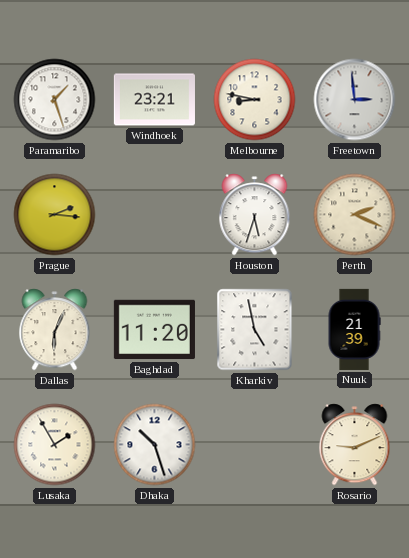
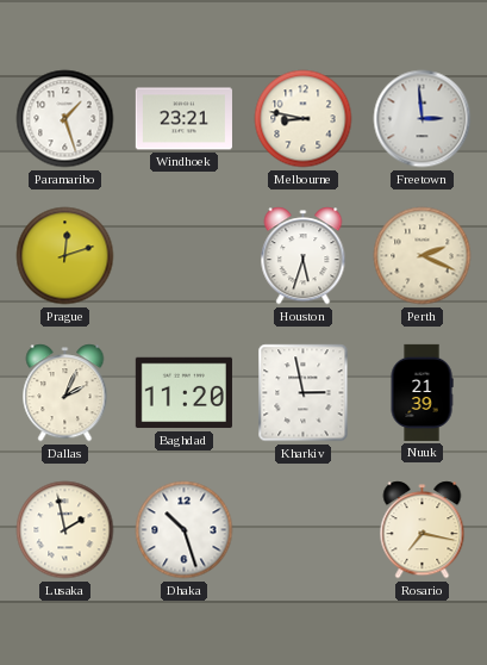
Prague: 2:16 -> 12:12
Dallas: 6:04 -> 2:04
Kharkiv: 4:58 -> 2:58
Lusaka: 1:55 -> 1:58
Rosario: 9:11 -> 7:17
